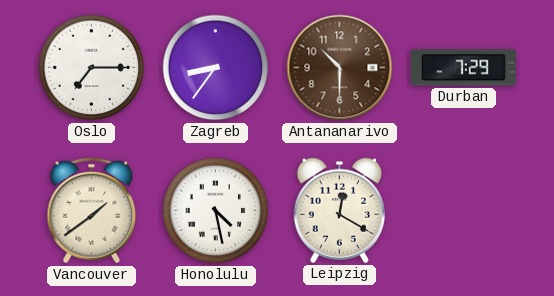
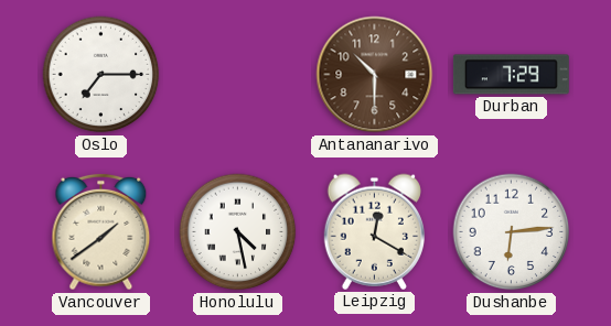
Zagreb: 8:36 -> none
Dushanbe: none -> 6:14
